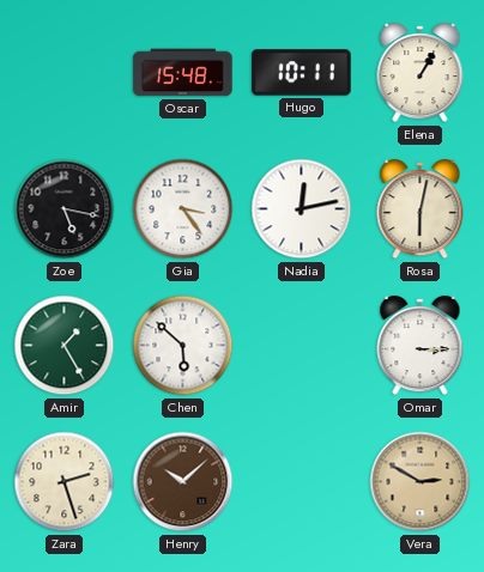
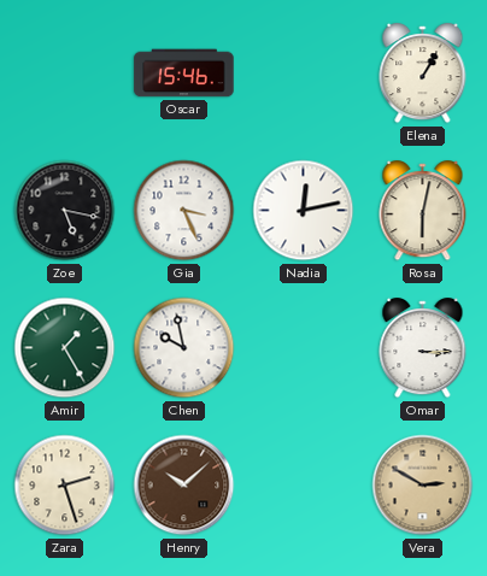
Oscar: 15:48 -> 15:46
Hugo: 10:11 -> none
Gia: 3:24 -> 3:26
Chen: 5:52 -> 9:58
